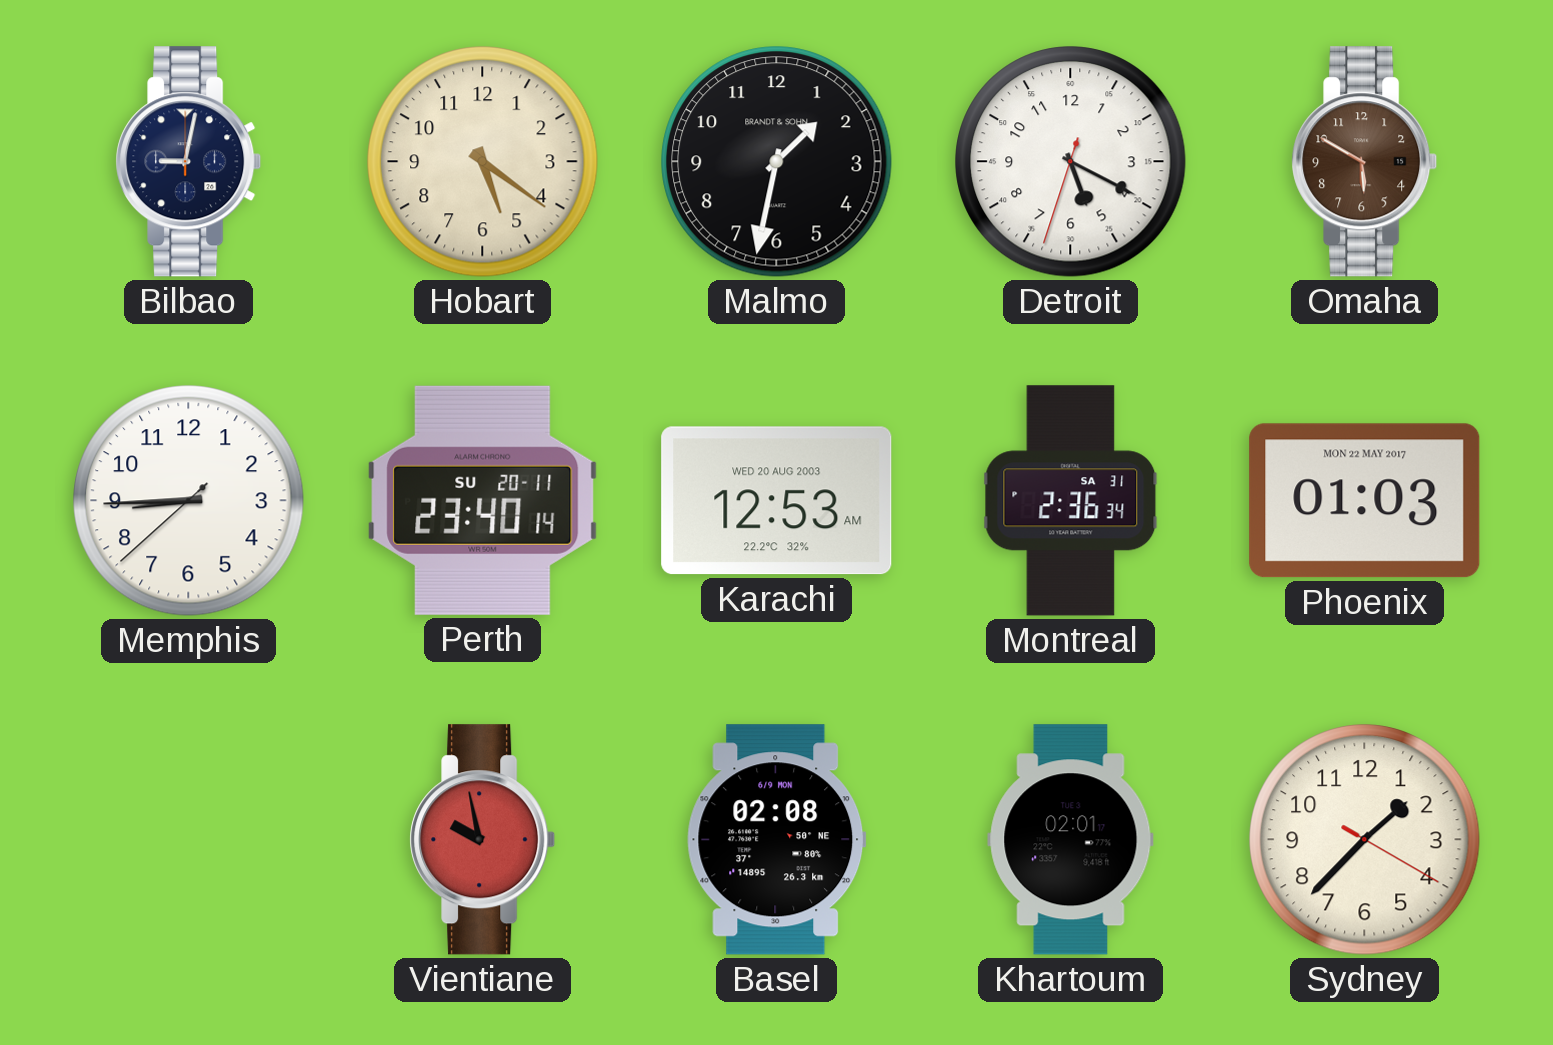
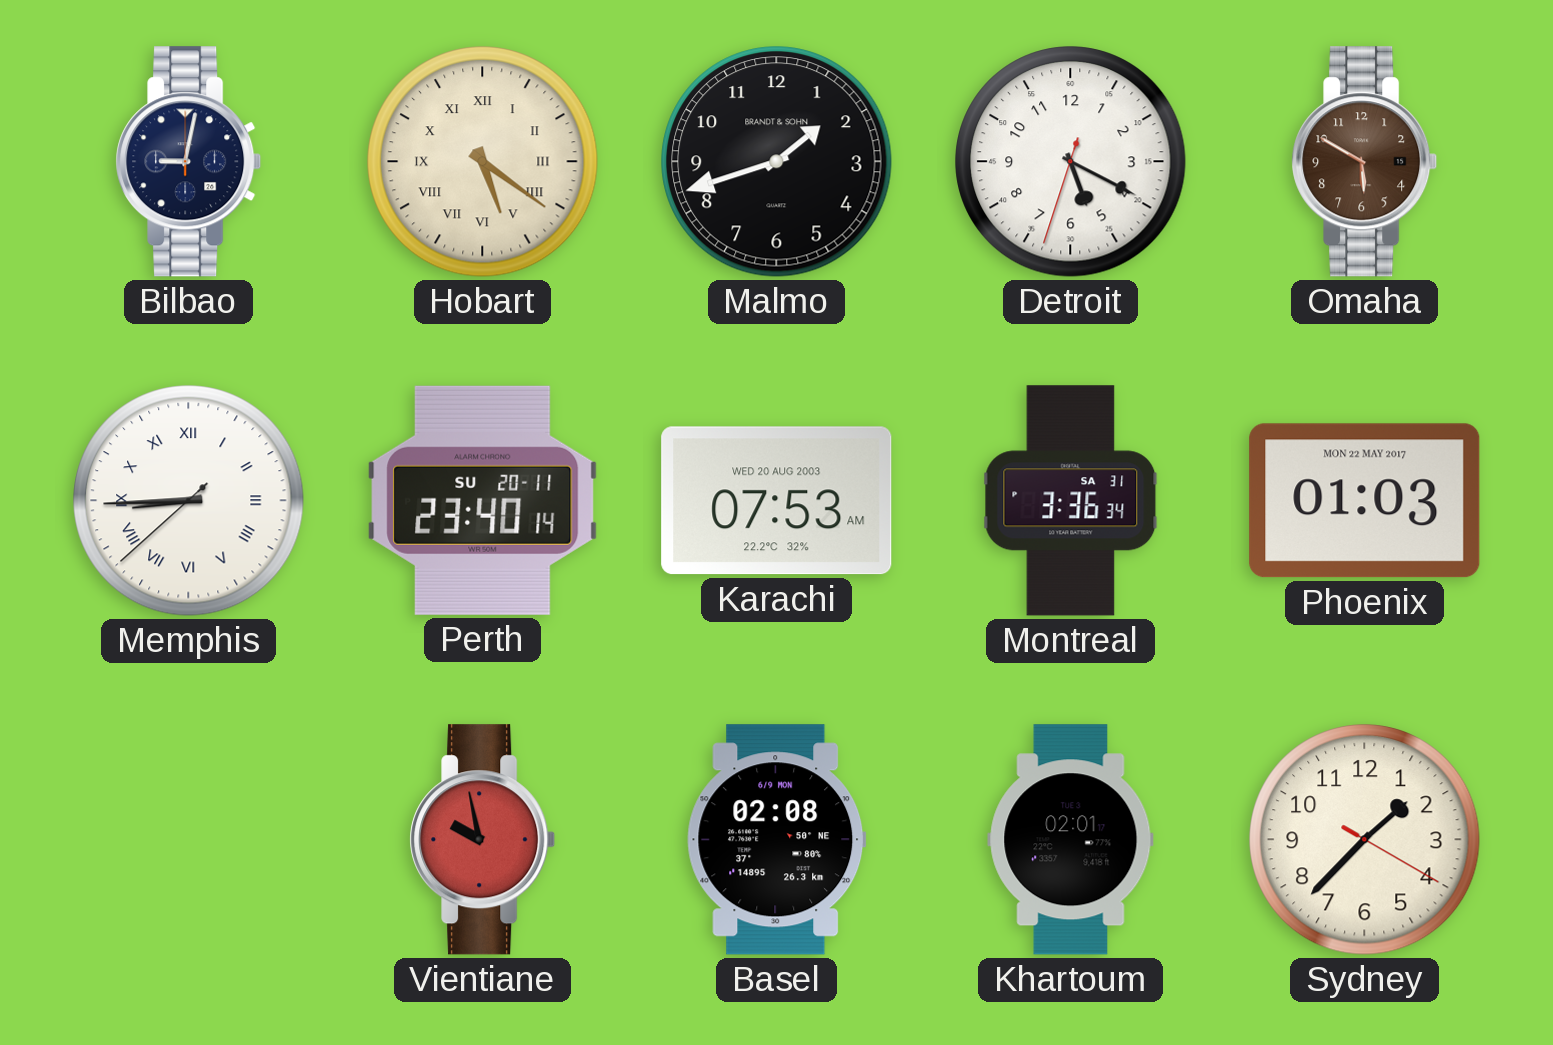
Hobart numerals: Arabic -> Roman
Malmo: 1:32 -> 1:42
Memphis numerals: Arabic -> Roman
Karachi: 12:53 -> 07:53
Montreal: 2:36 -> 3:36
